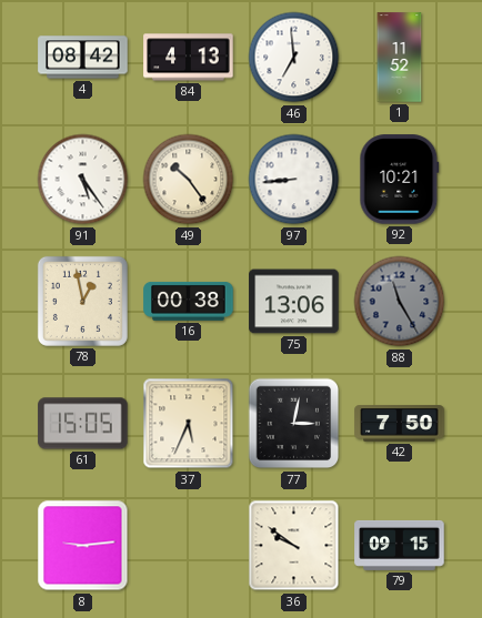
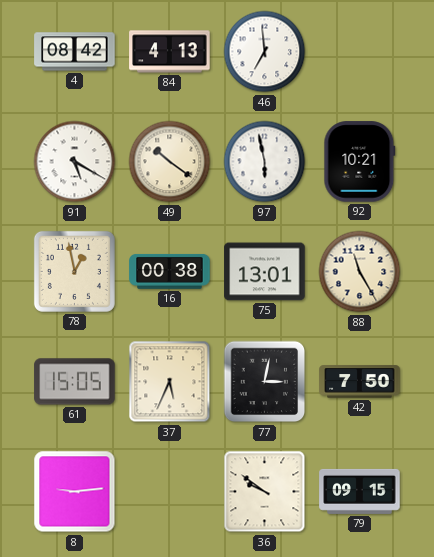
1: 11:52 -> none
91: 5:24 -> 5:20
49: 10:24 -> 10:21
97: 8:44 -> 5:58
75: 13:06 -> 13:01
88 dial: grey -> cream
